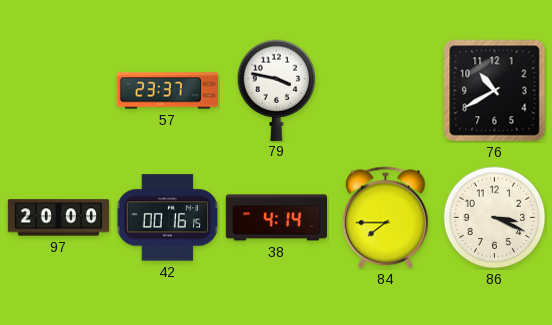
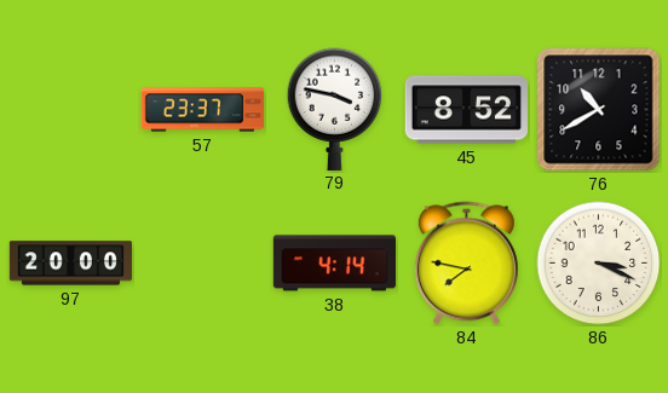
45: none -> 8:52
42: 00:16 -> none
84: 7:45 -> 7:47
